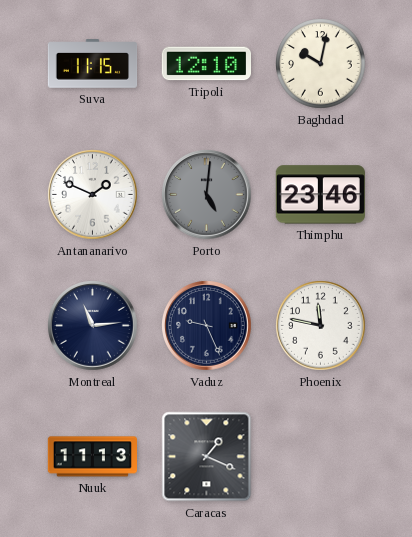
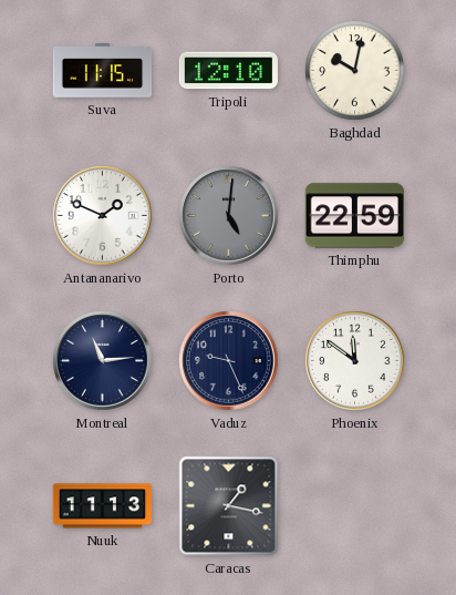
Thimphu: 23:46 -> 22:59
Phoenix: 11:47 -> 11:51
Caracas: 1:19 -> 1:17
